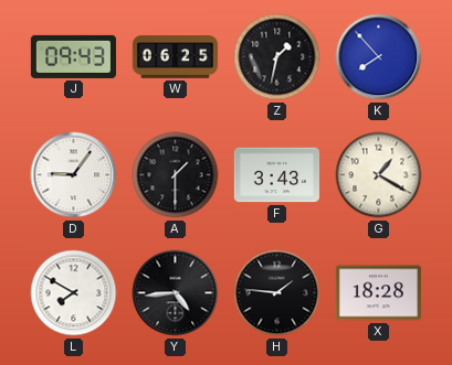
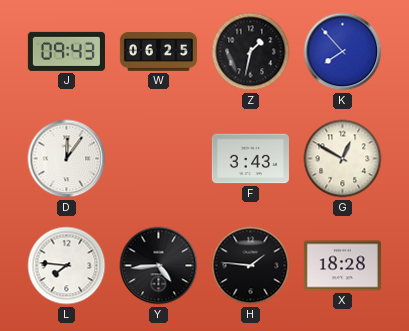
D: 9:06 -> 12:06
A: 1:30 -> none
G: 1:20 -> 12:50
L: 7:50 -> 7:46
